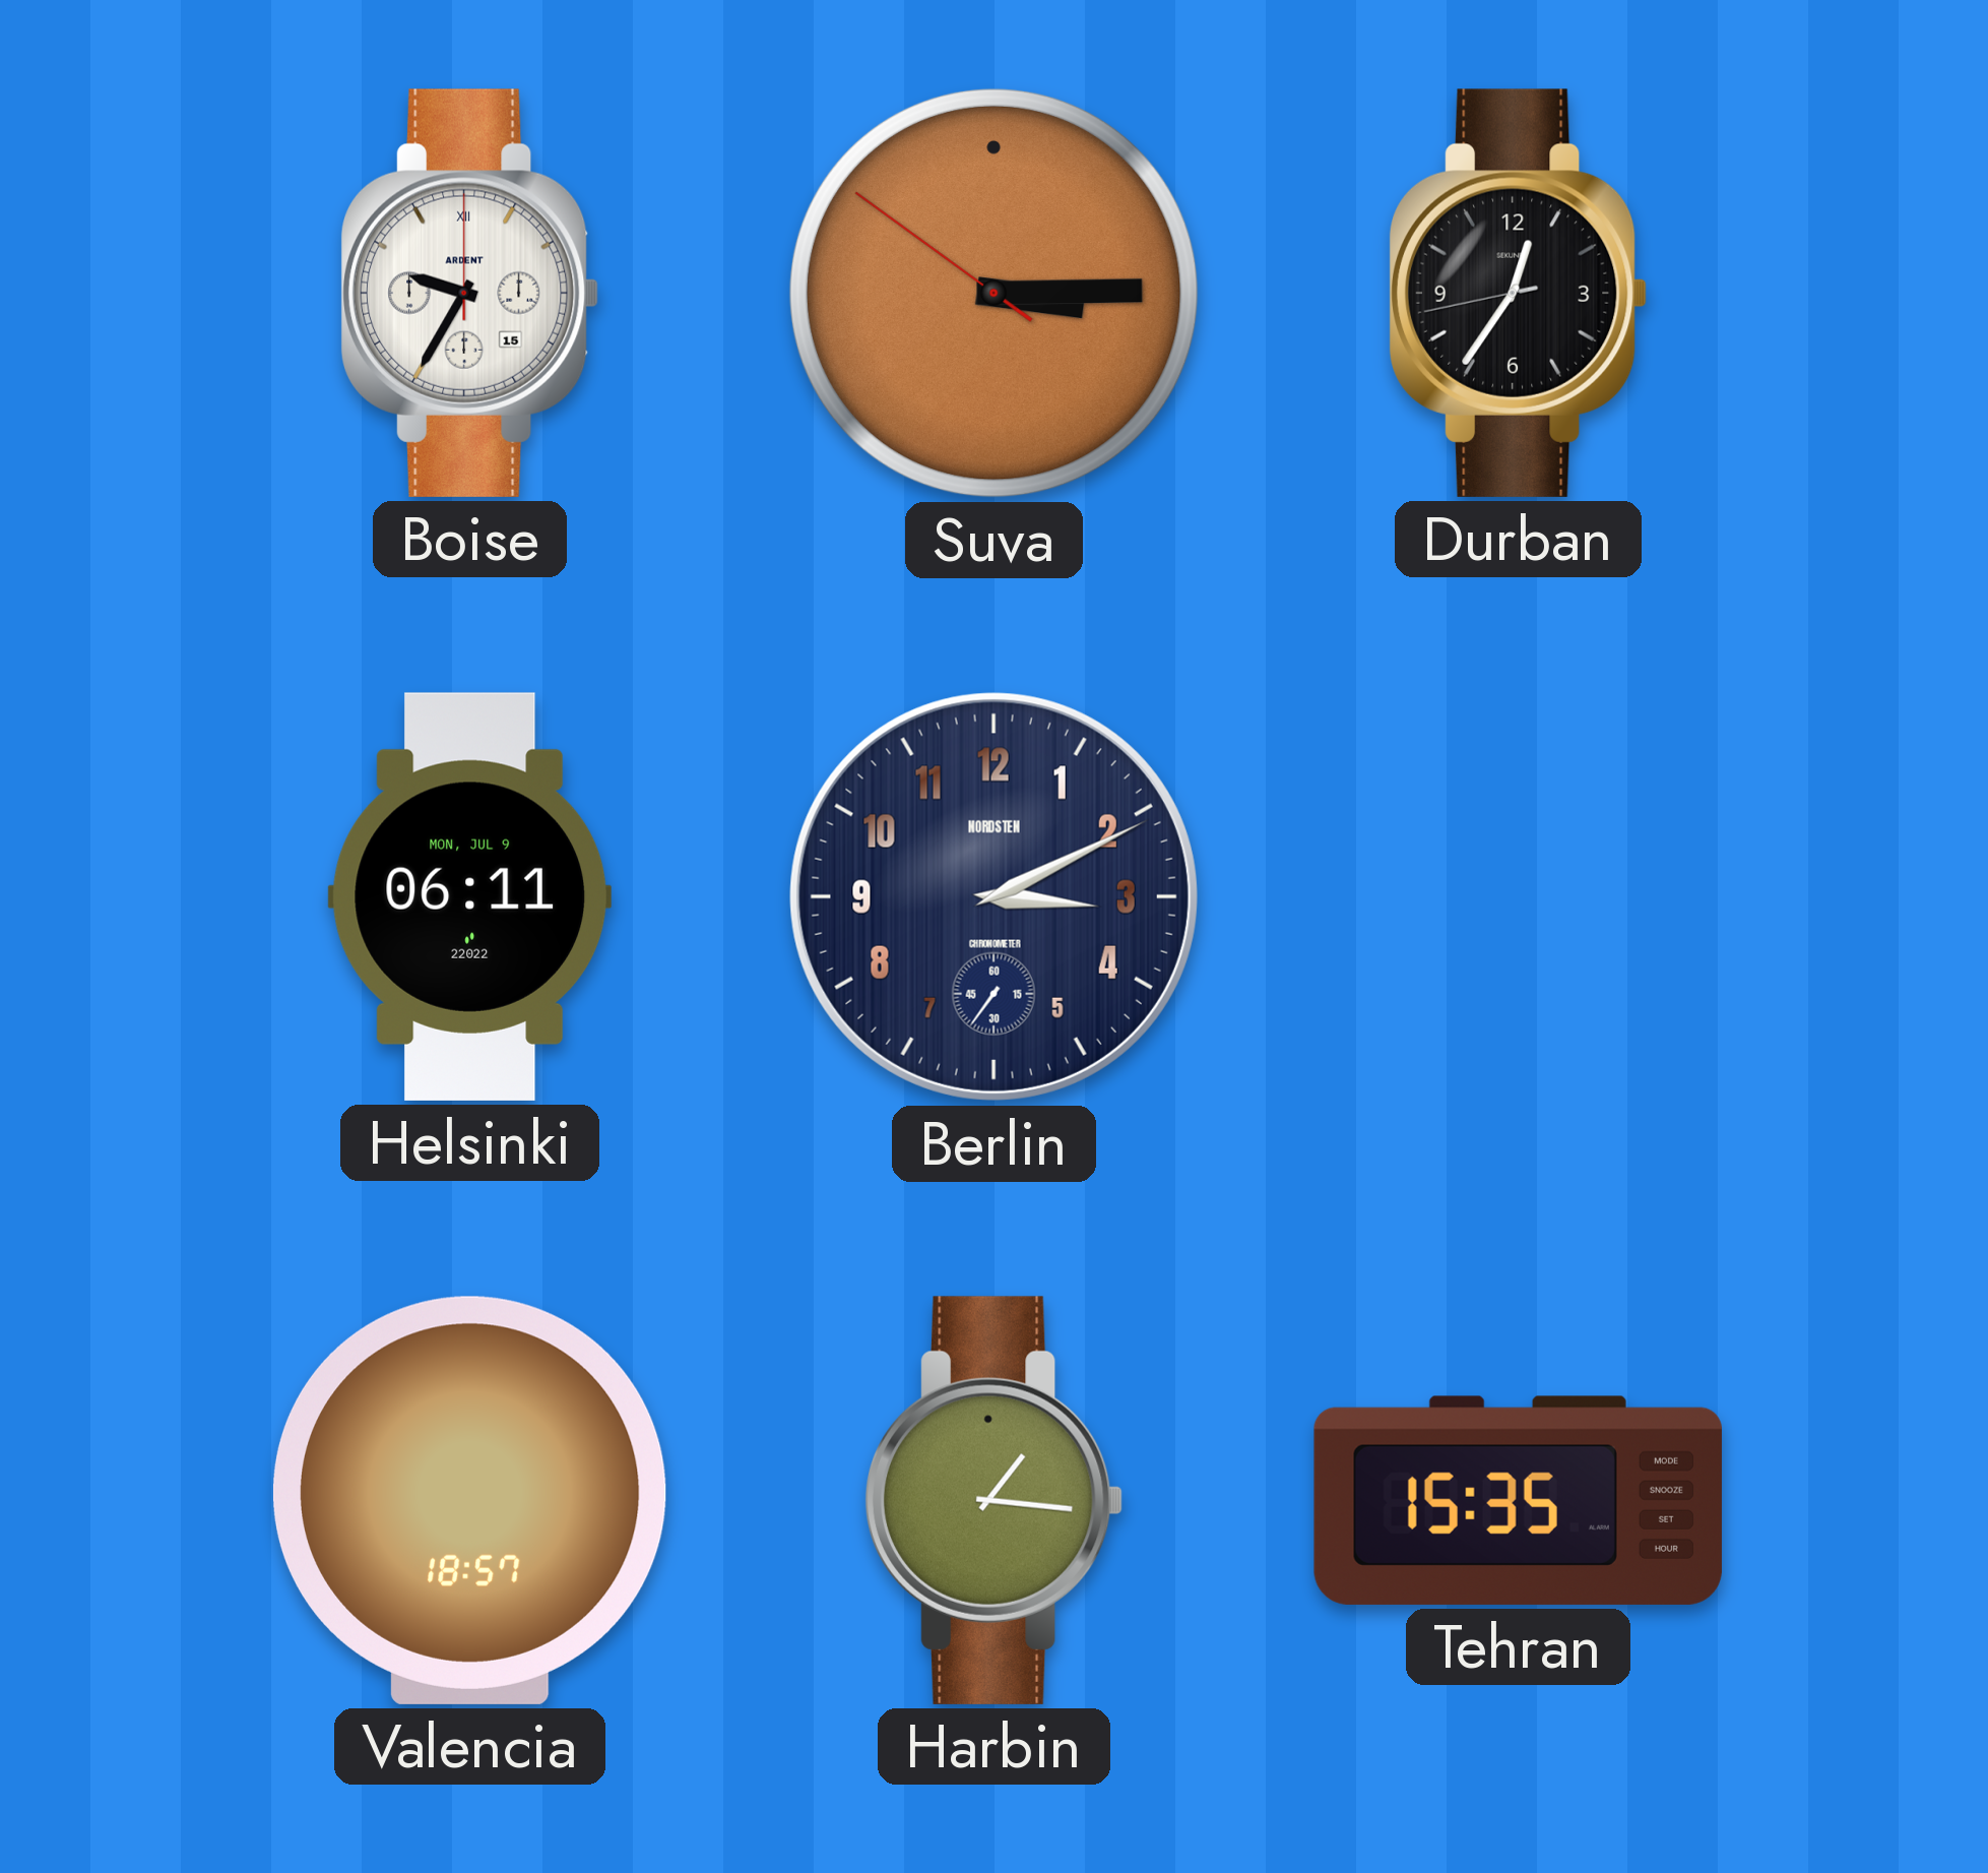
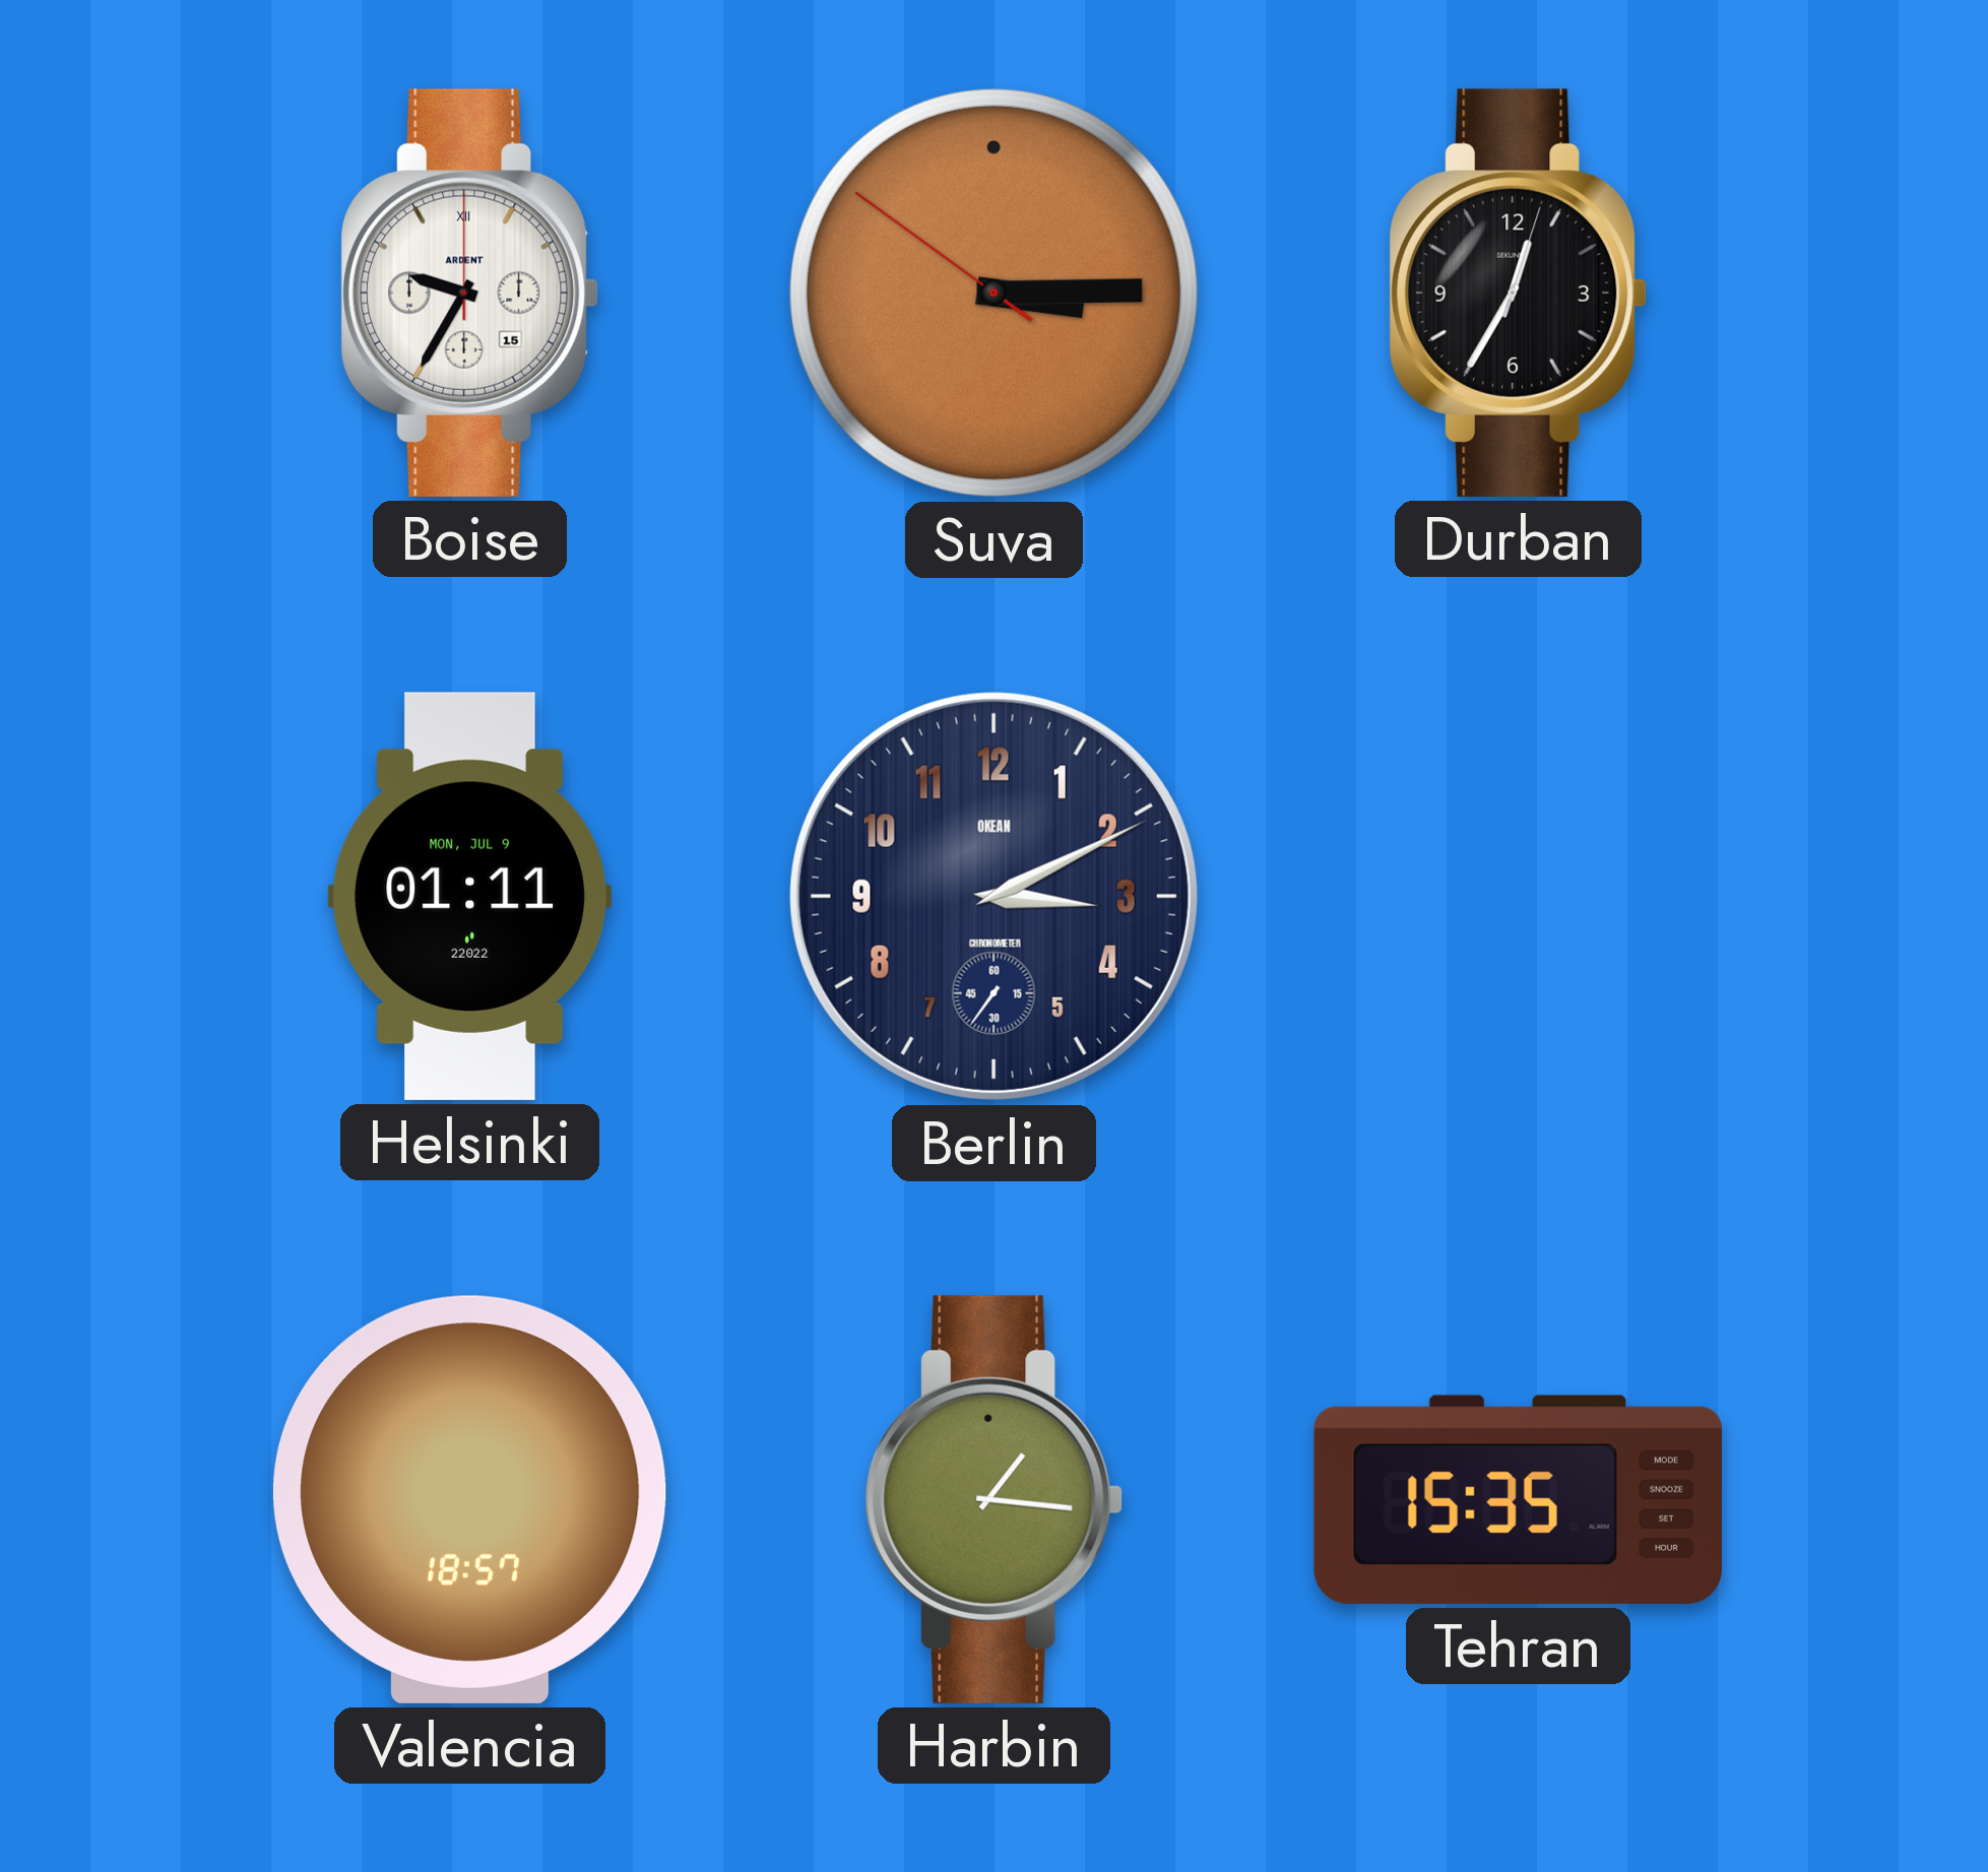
Durban: 12:35:43 -> 12:35:03
Helsinki: 06:11 -> 01:11
Berlin brand: NORDSTEN -> OKEAN
